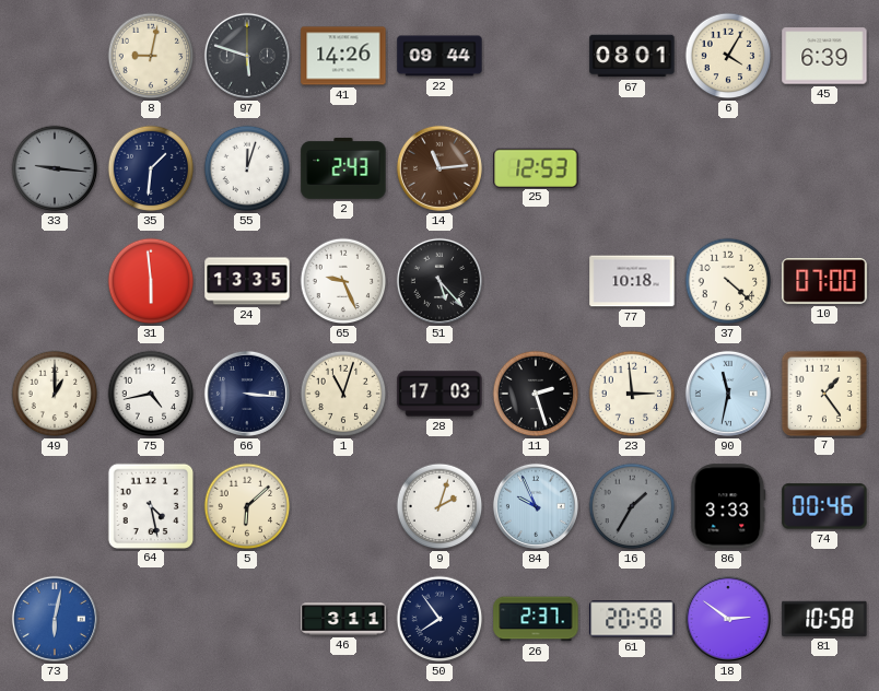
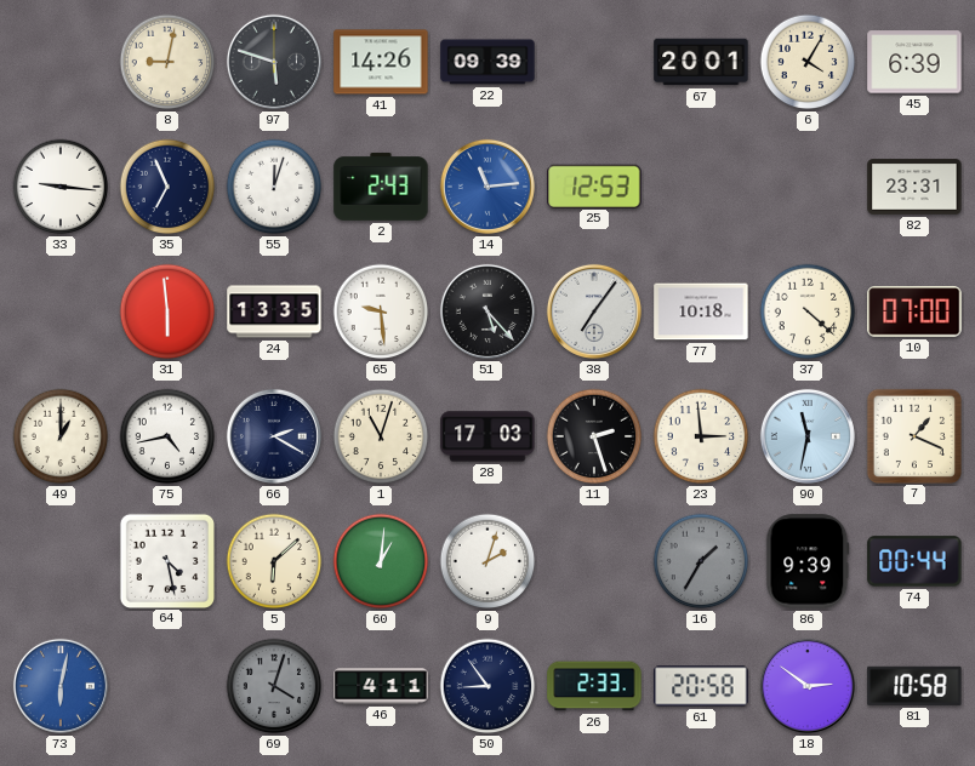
22: 09:44 -> 09:39
67: 08:01 -> 20:01
33 dial: grey -> white
35: 1:31 -> 6:56
14 dial: brown -> blue
82: none -> 23:31
65: 9:26 -> 9:29
38: none -> 7:06
66: 3:16 -> 2:20
7: 1:24 -> 1:19
60: none -> 1:01
84: 9:56 -> none
86: 3:33 -> 9:39
74: 00:46 -> 00:44
69: none -> 4:03
46: 3:11 -> 4:11
50: 7:54 -> 8:54
26: 2:37 -> 2:33
